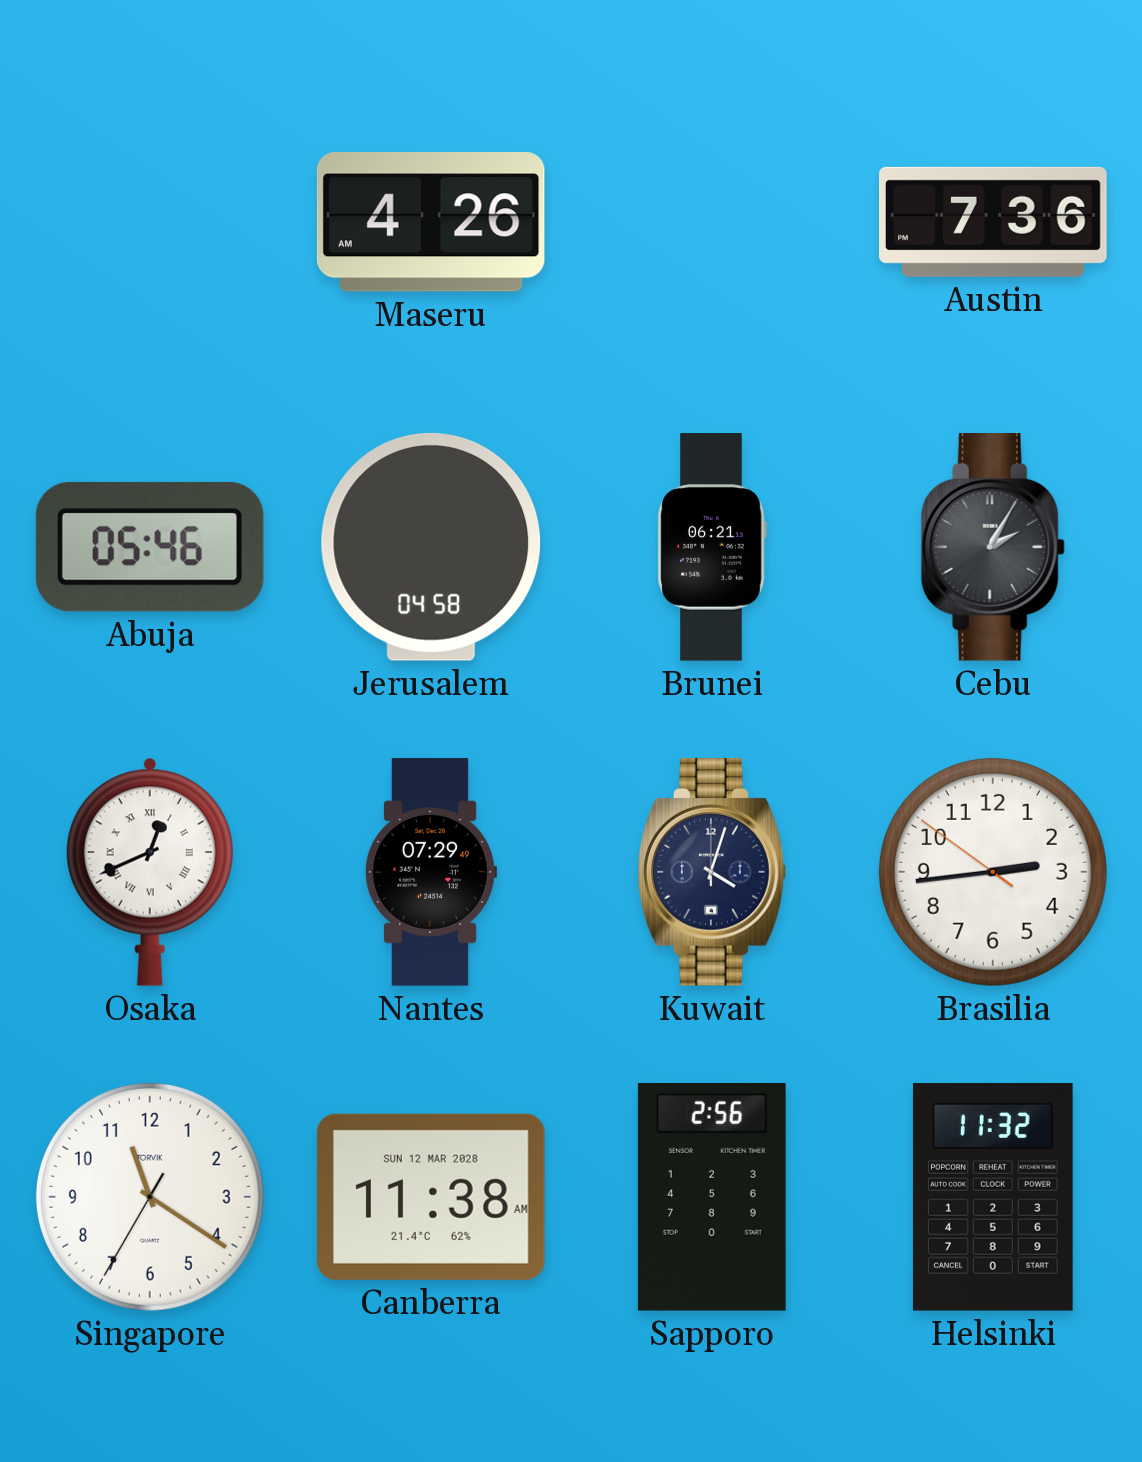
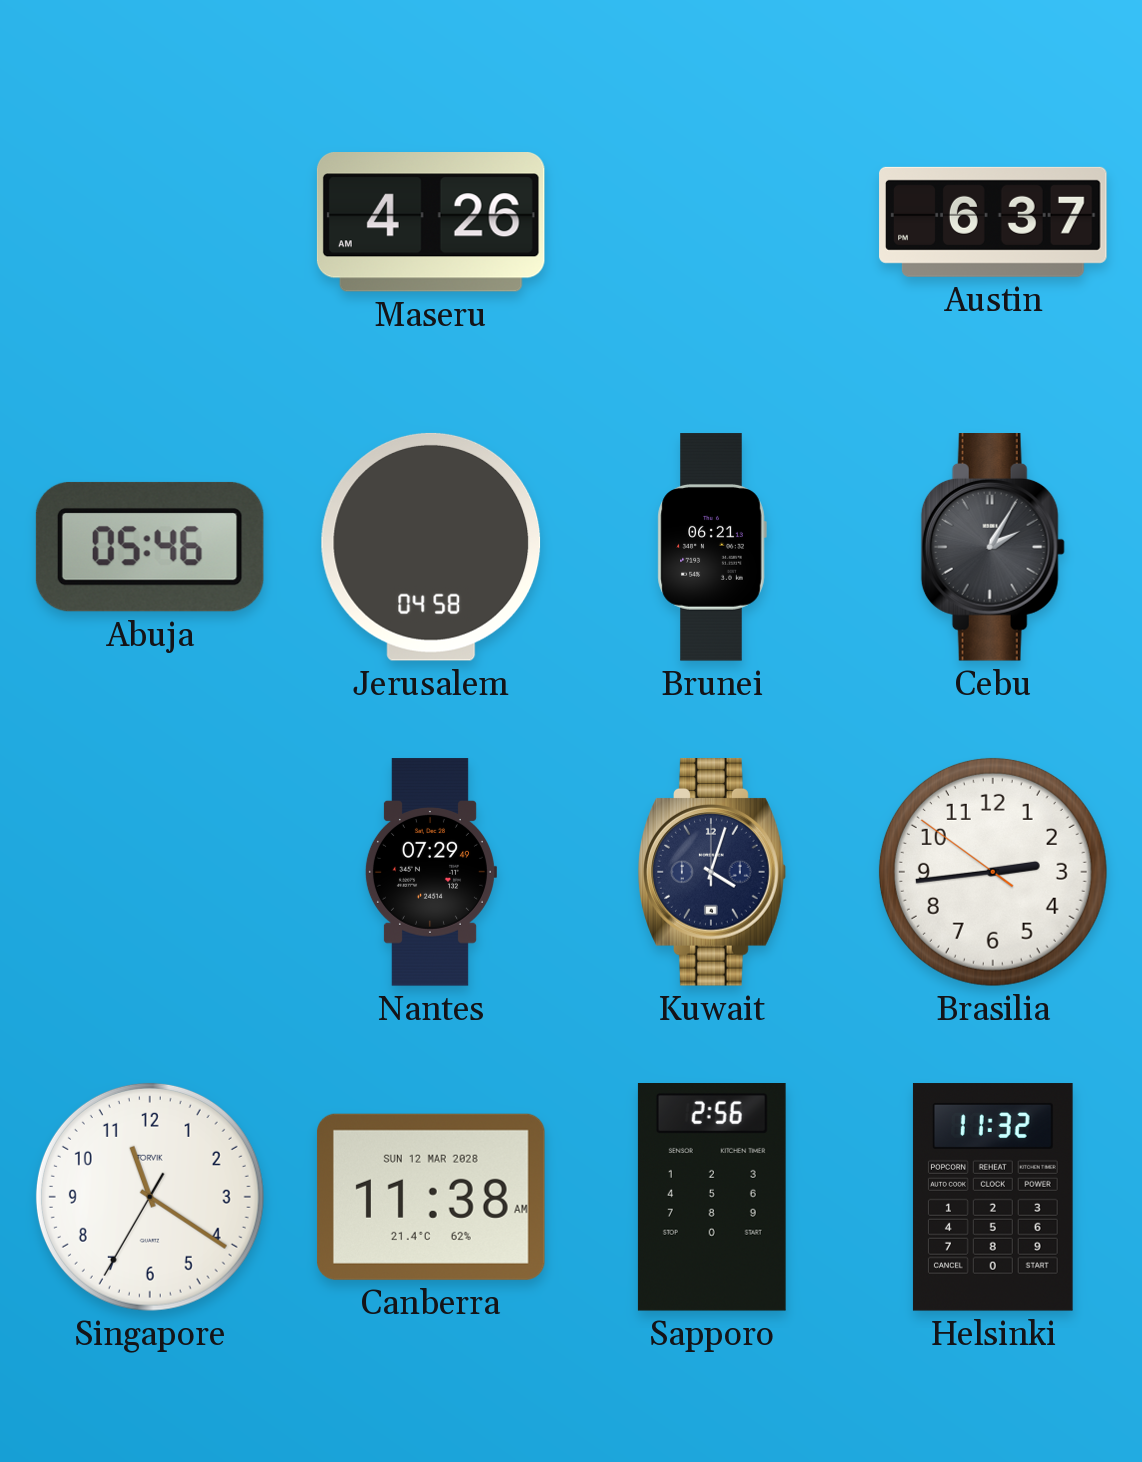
Austin: 7:36 -> 6:37
Osaka: 12:41 -> none
